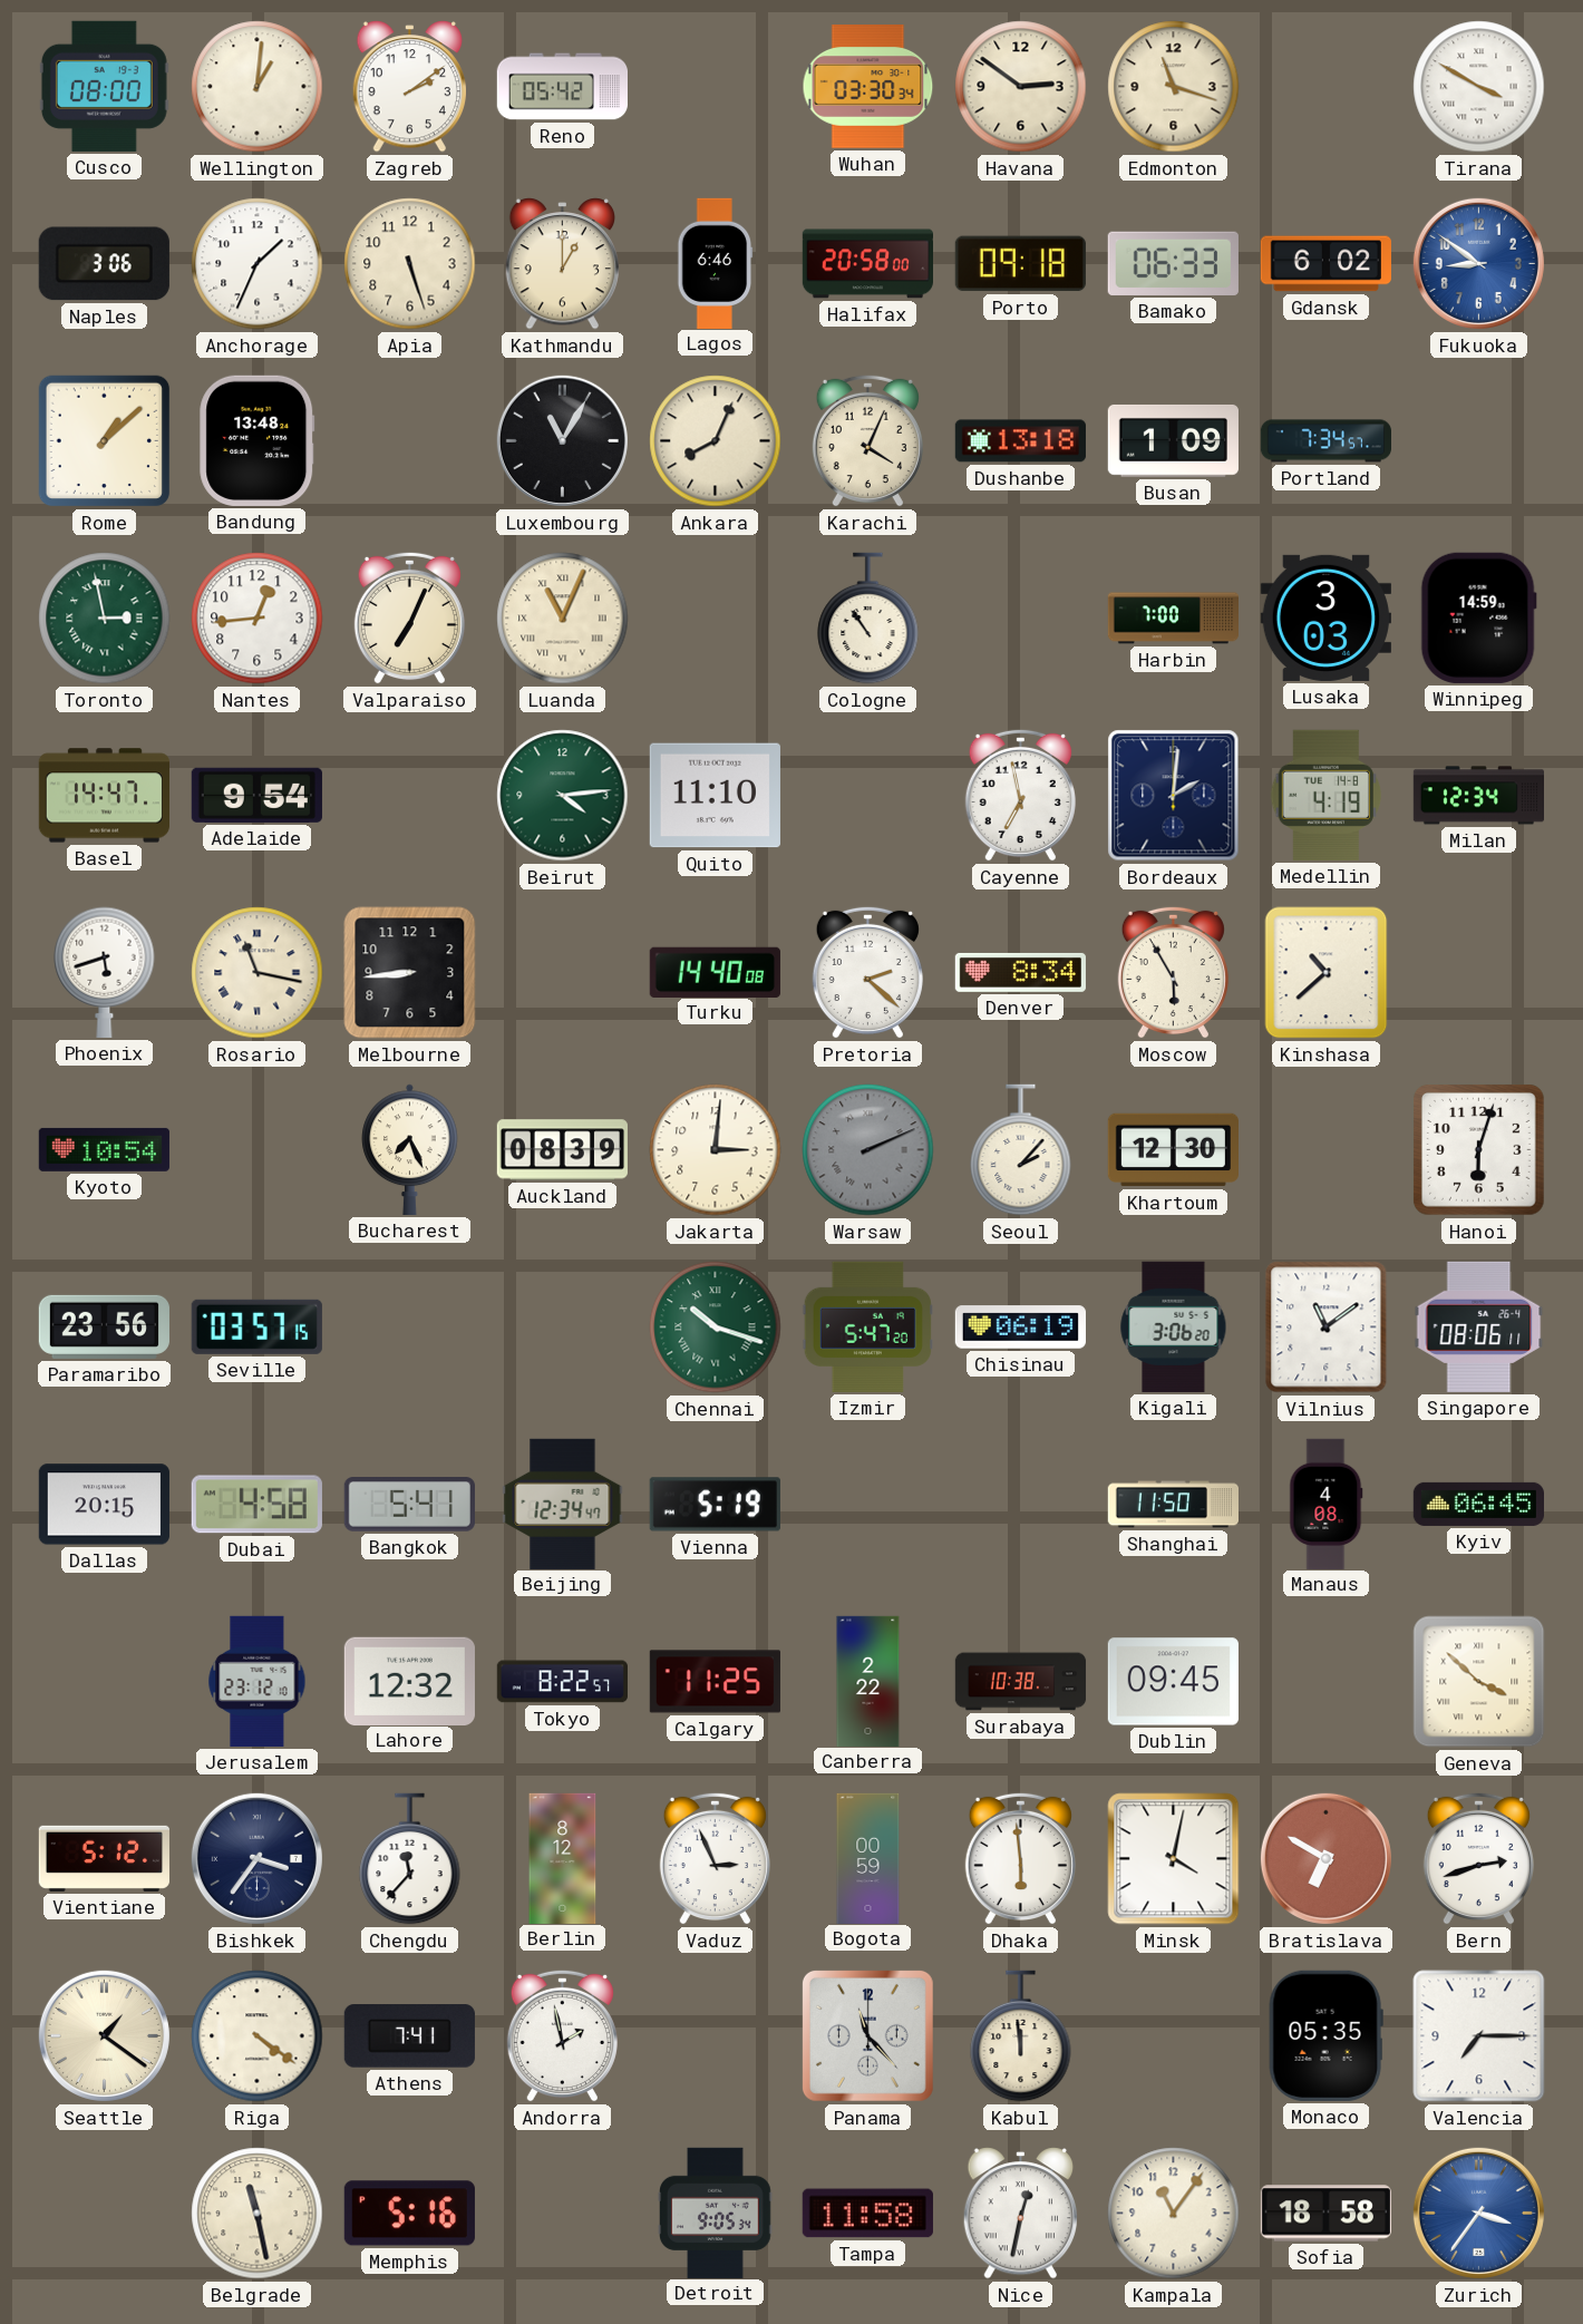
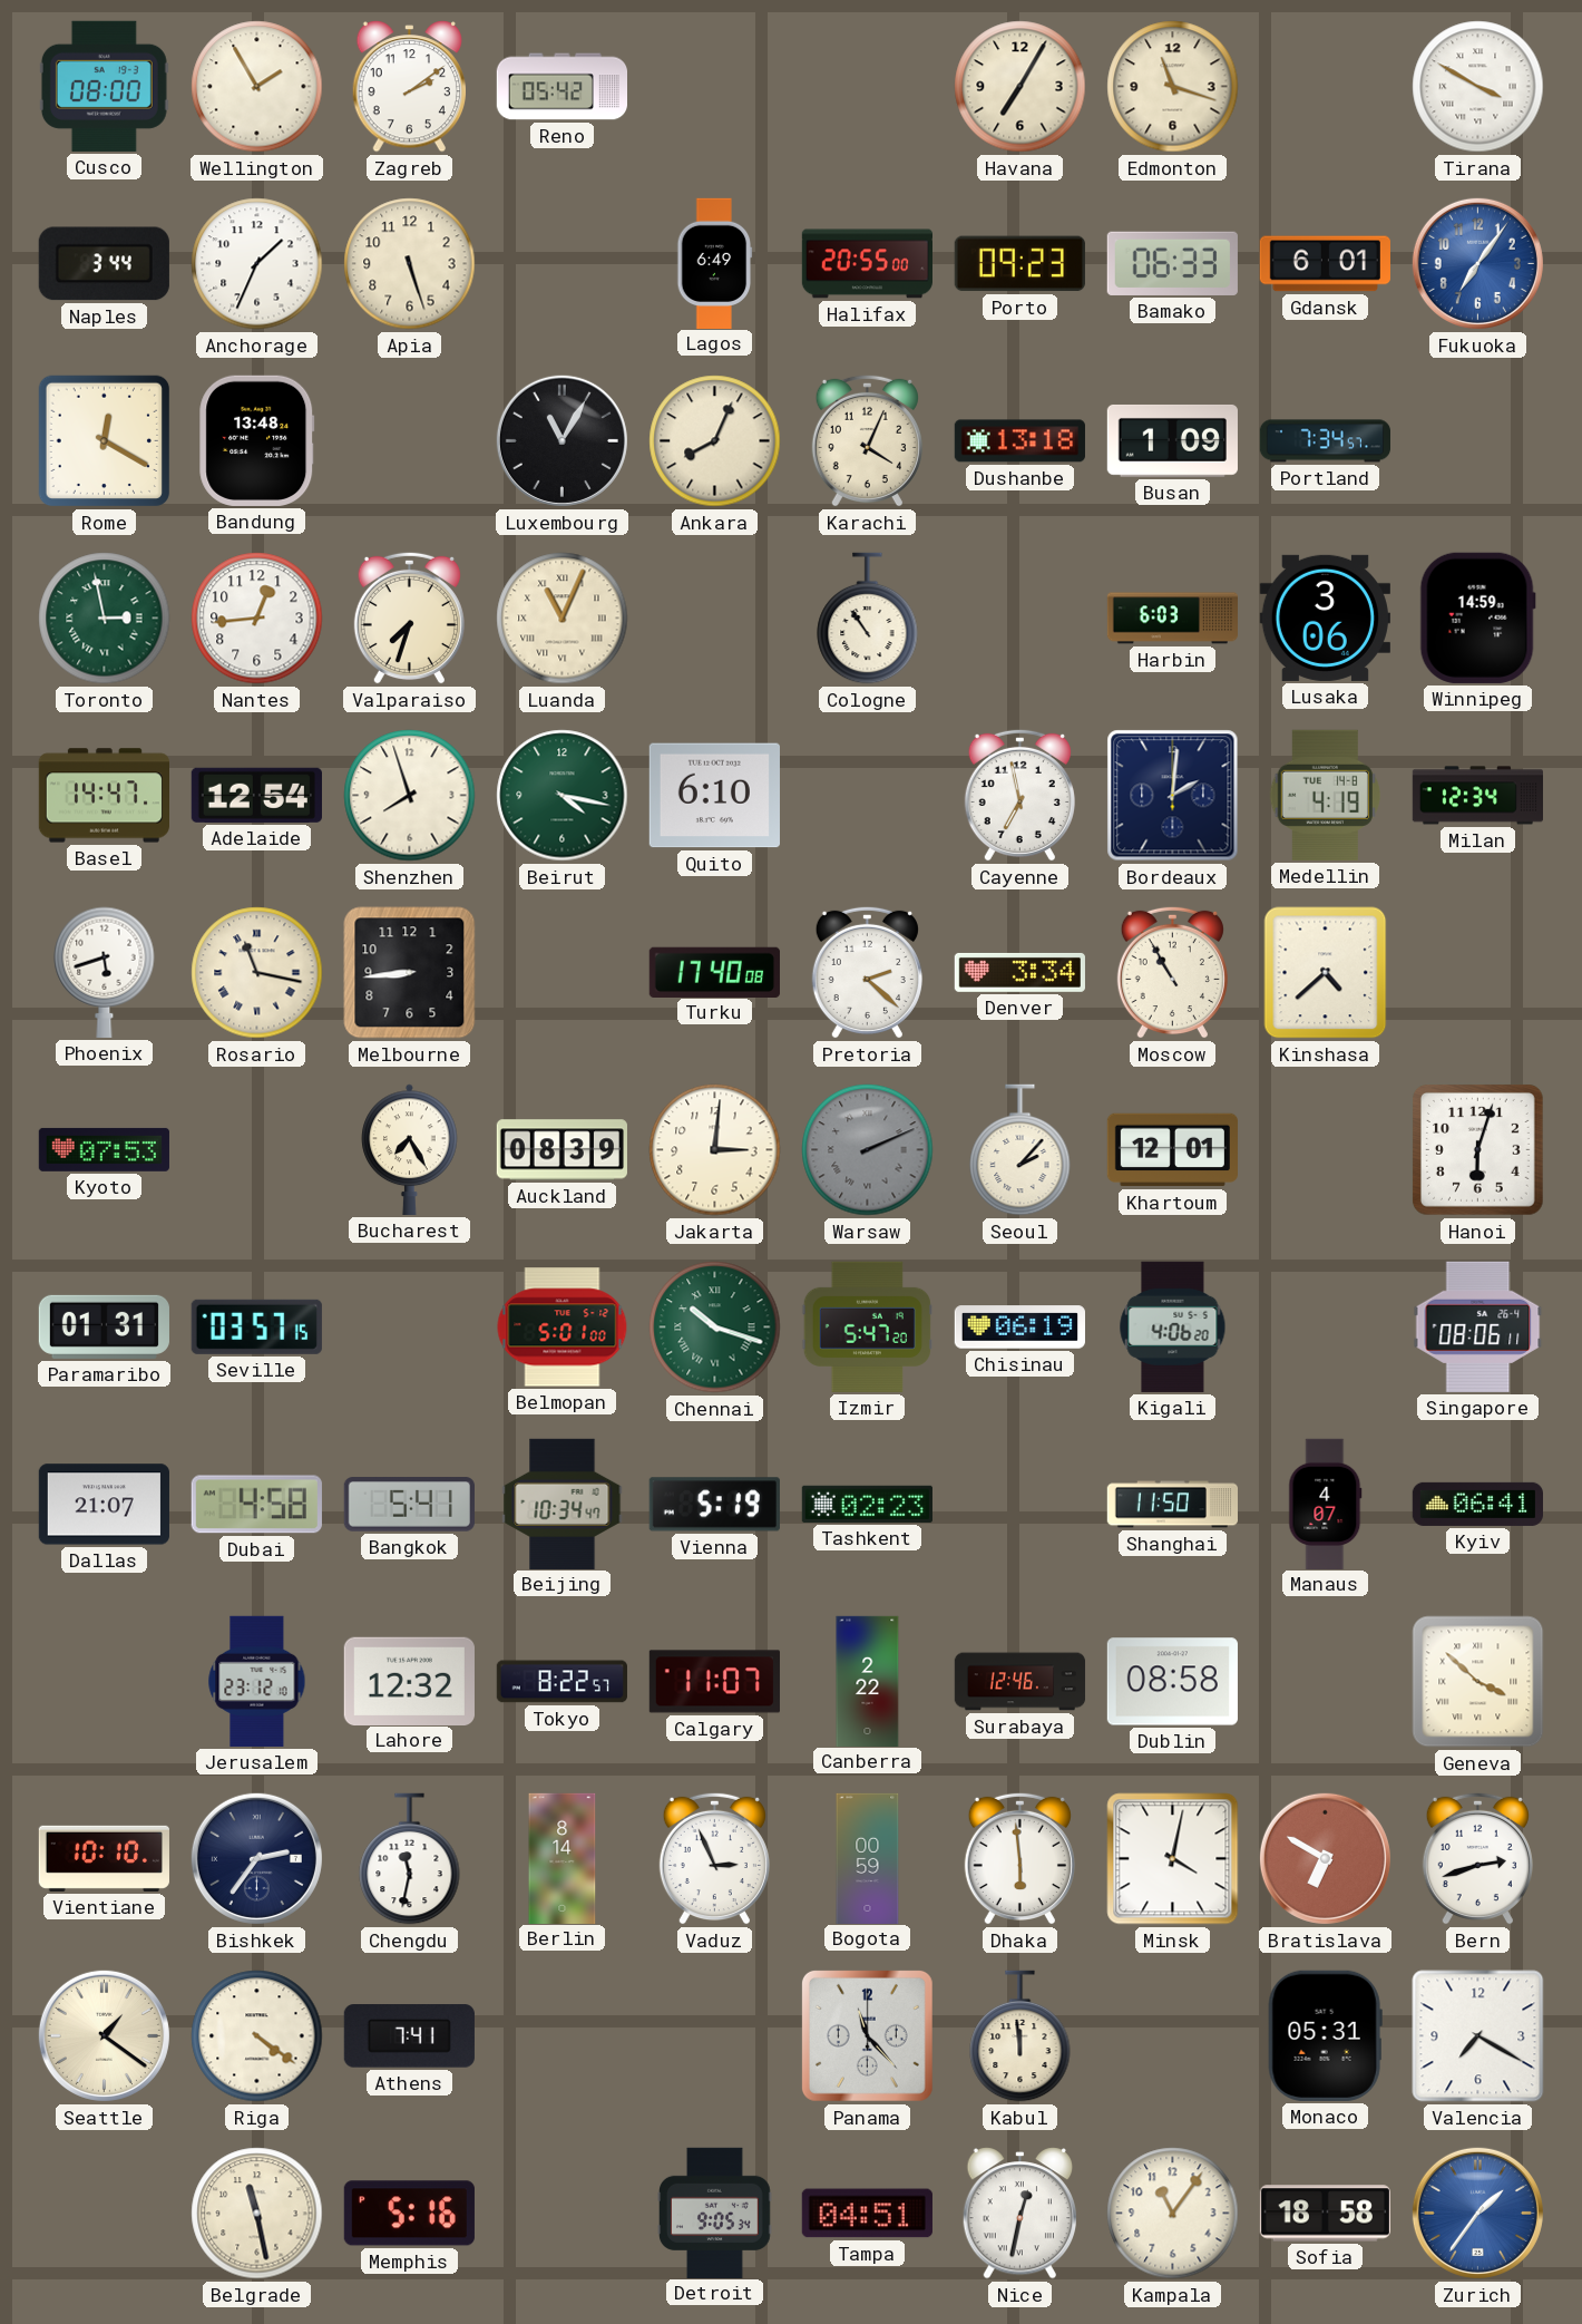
Wellington: 1:01 -> 1:55
Wuhan: 03:30 -> none
Havana: 2:51 -> 7:05
Naples: 3:06 -> 3:44
Kathmandu: 1:00 -> none
Lagos: 6:46 -> 6:49
Halifax: 20:58 -> 20:55
Porto: 09:18 -> 09:23
Gdansk: 6:02 -> 6:01
Fukuoka: 8:51 -> 7:06
Rome: 1:08 -> 12:20
Valparaiso: 7:04 -> 7:33
Harbin: 7:00 -> 6:03
Lusaka: 3:03 -> 3:06
Adelaide: 9:54 -> 12:54
Shenzhen: none -> 7:57
Beirut: 4:14 -> 4:17
Quito: 11:10 -> 6:10
Turku: 14:40 -> 17:40
Denver: 8:34 -> 3:34
Moscow: 5:55 -> 10:55
Kinshasa: 10:38 -> 4:38
Kyoto: 10:54 -> 07:53
Bucharest: 7:26 -> 7:25
Khartoum: 12:30 -> 12:01
Paramaribo: 23:56 -> 01:31
Belmopan: none -> 5:01
Kigali: 3:06 -> 4:06
Vilnius: 11:09 -> none
Dallas: 20:15 -> 21:07
Beijing: 12:34 -> 10:34
Tashkent: none -> 02:23
Manaus: 4:08 -> 4:07
Kyiv: 06:45 -> 06:41
Calgary: 11:25 -> 11:07
Surabaya: 10:38 -> 12:46
Dublin: 09:45 -> 08:58
Vientiane: 5:12 -> 10:10
Bishkek: 3:36 -> 2:36
Chengdu: 11:37 -> 11:32
Berlin: 8:12 -> 8:14
Andorra: 1:58 -> none
Monaco: 05:35 -> 05:31
Valencia: 7:15 -> 7:20
Tampa: 11:58 -> 04:51
Zurich: 3:36 -> 1:36
